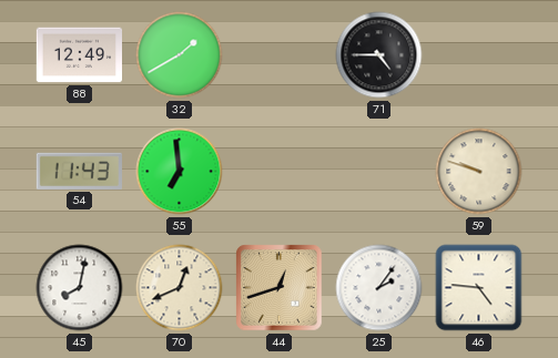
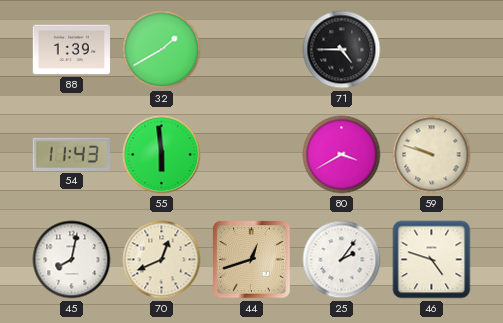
88: 12:49 -> 1:39
55: 6:59 -> 5:59
80: none -> 3:40
46: 4:46 -> 4:48
